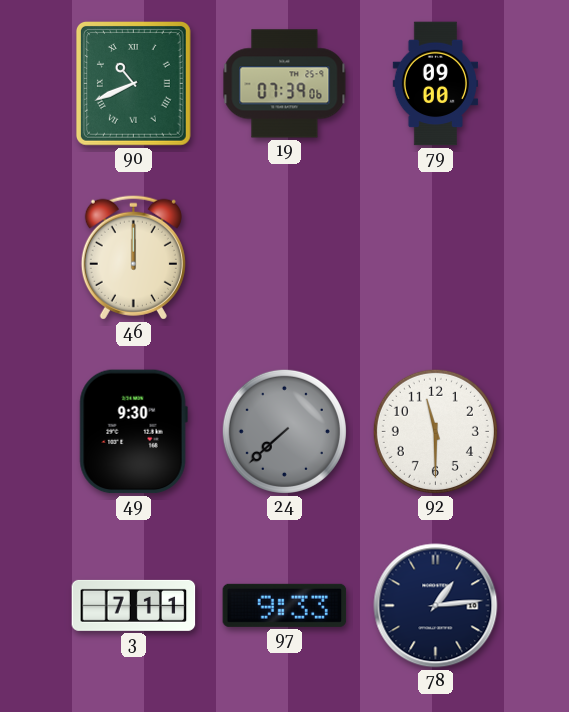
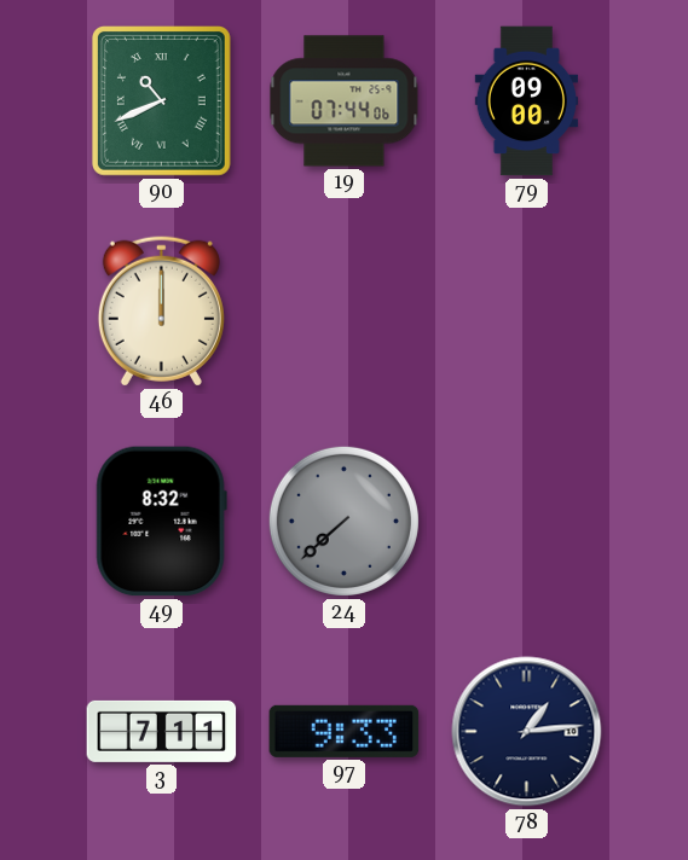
19: 07:39 -> 07:44
49: 9:30 -> 8:32
92: 11:30 -> none
